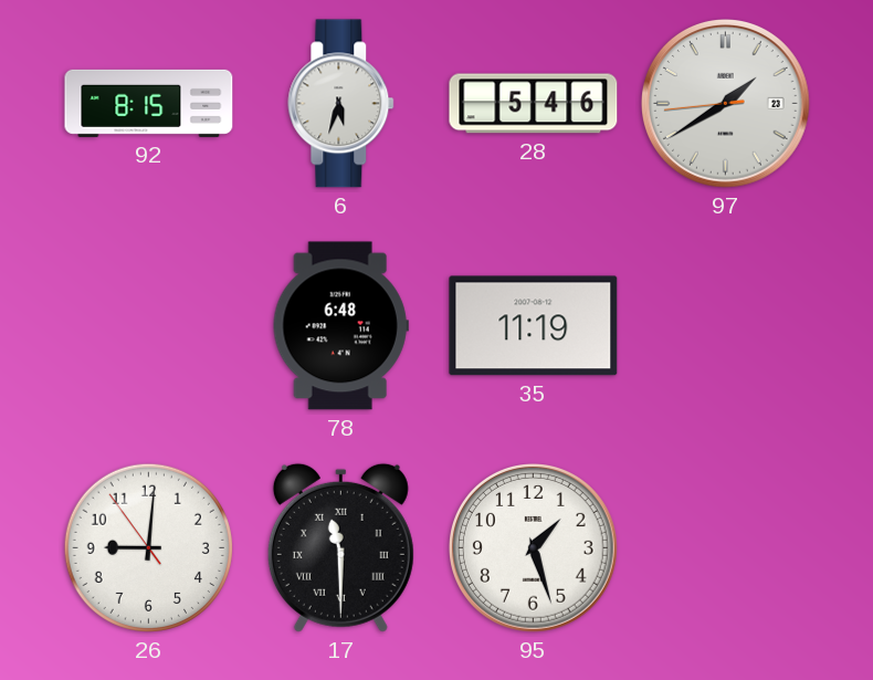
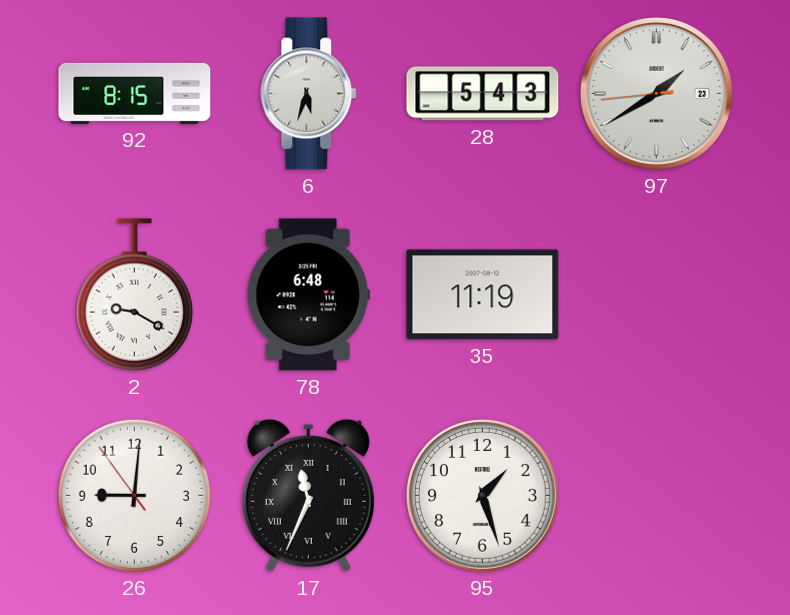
28: 5:46 -> 5:43
2: none -> 9:20
17: 11:30 -> 11:34
